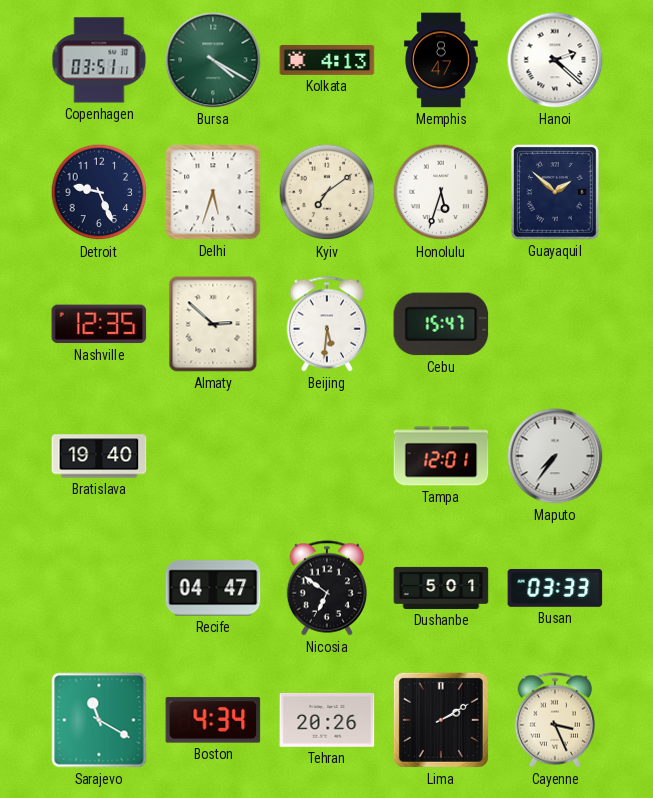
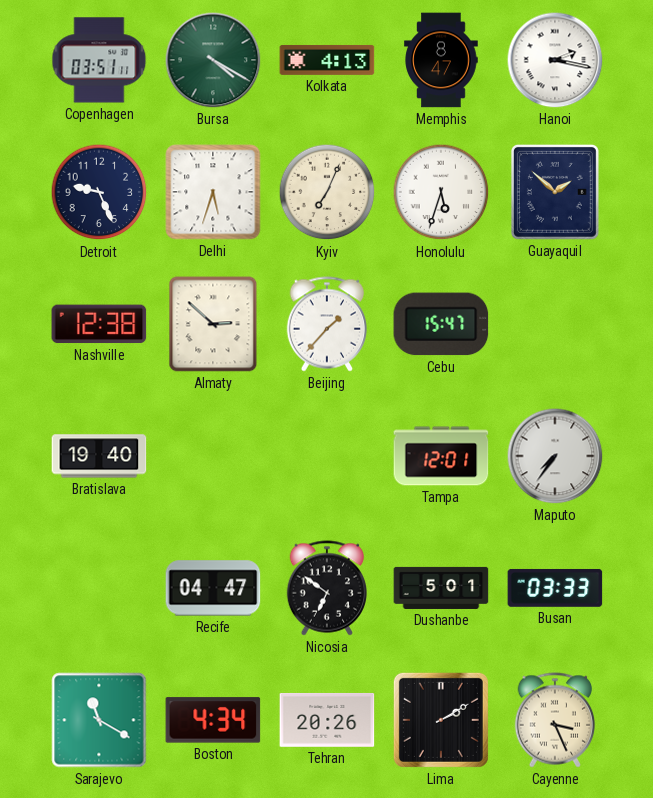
Hanoi: 2:22 -> 2:17
Kyiv: 7:09 -> 7:04
Nashville: 12:35 -> 12:38
Beijing: 5:31 -> 1:37
